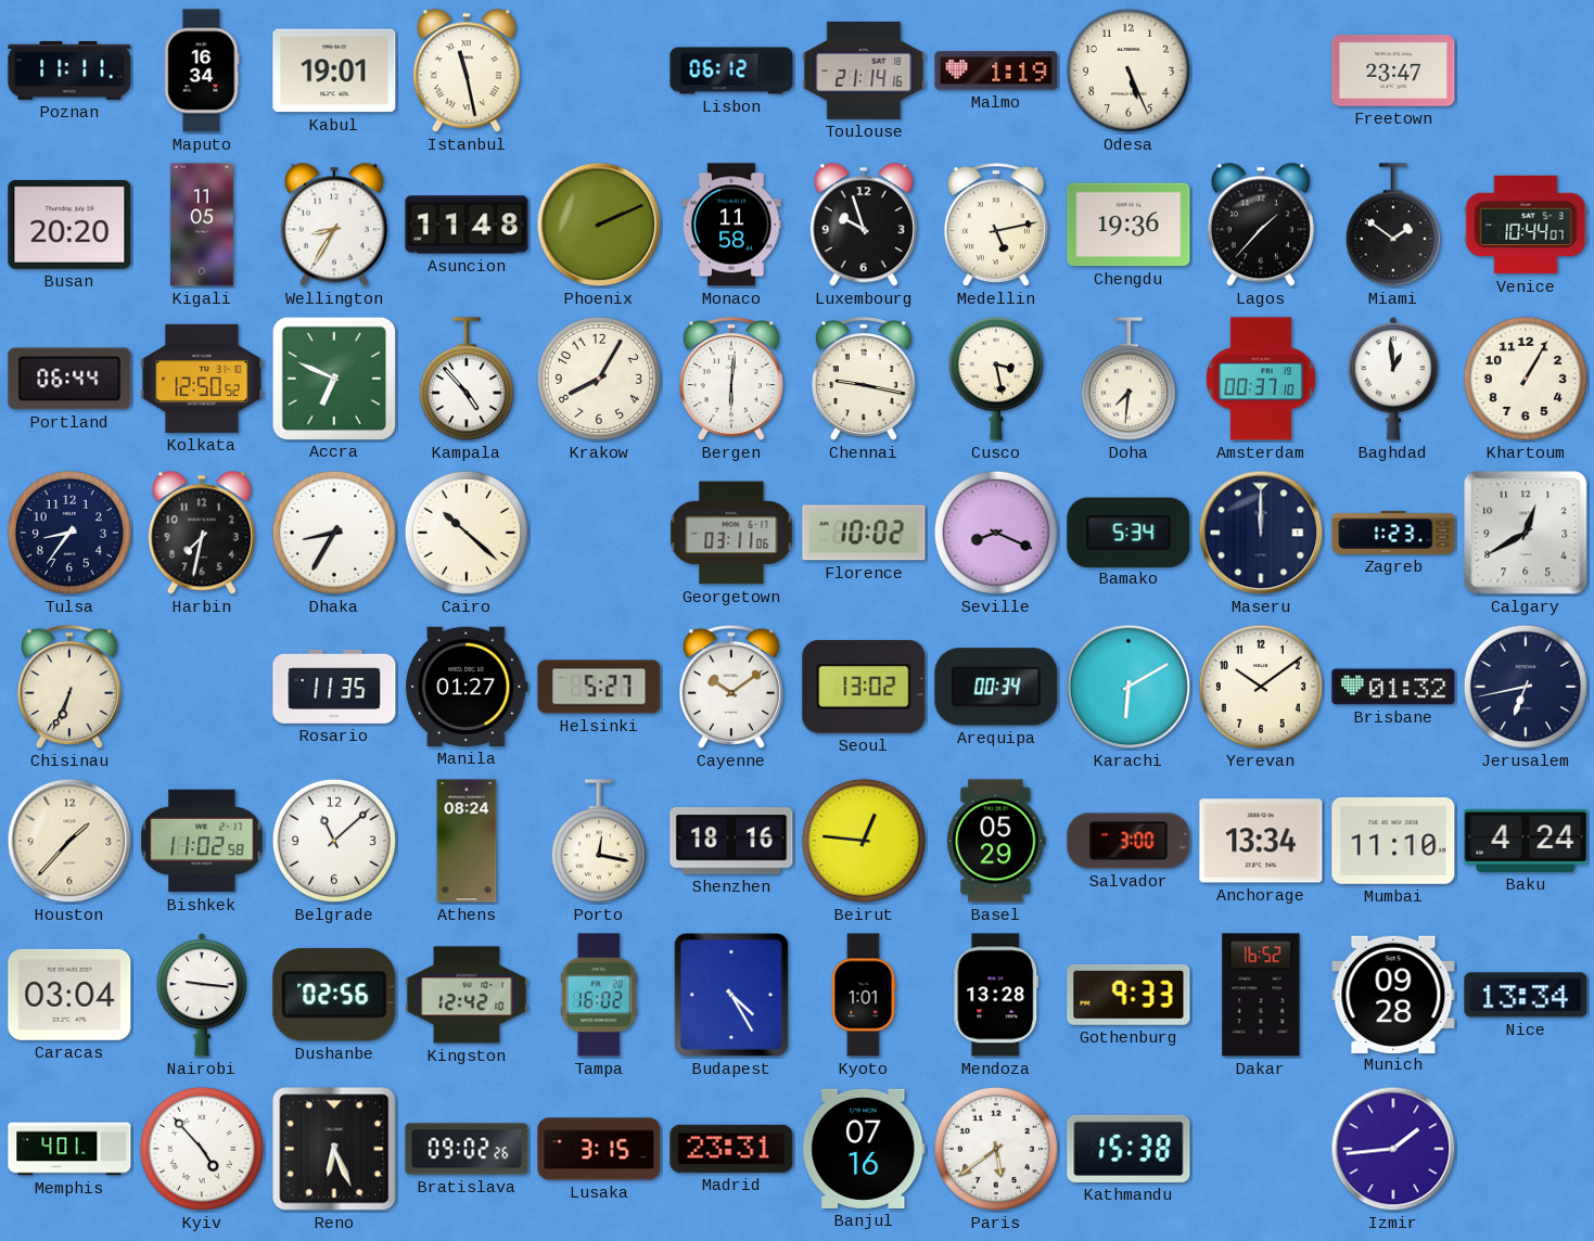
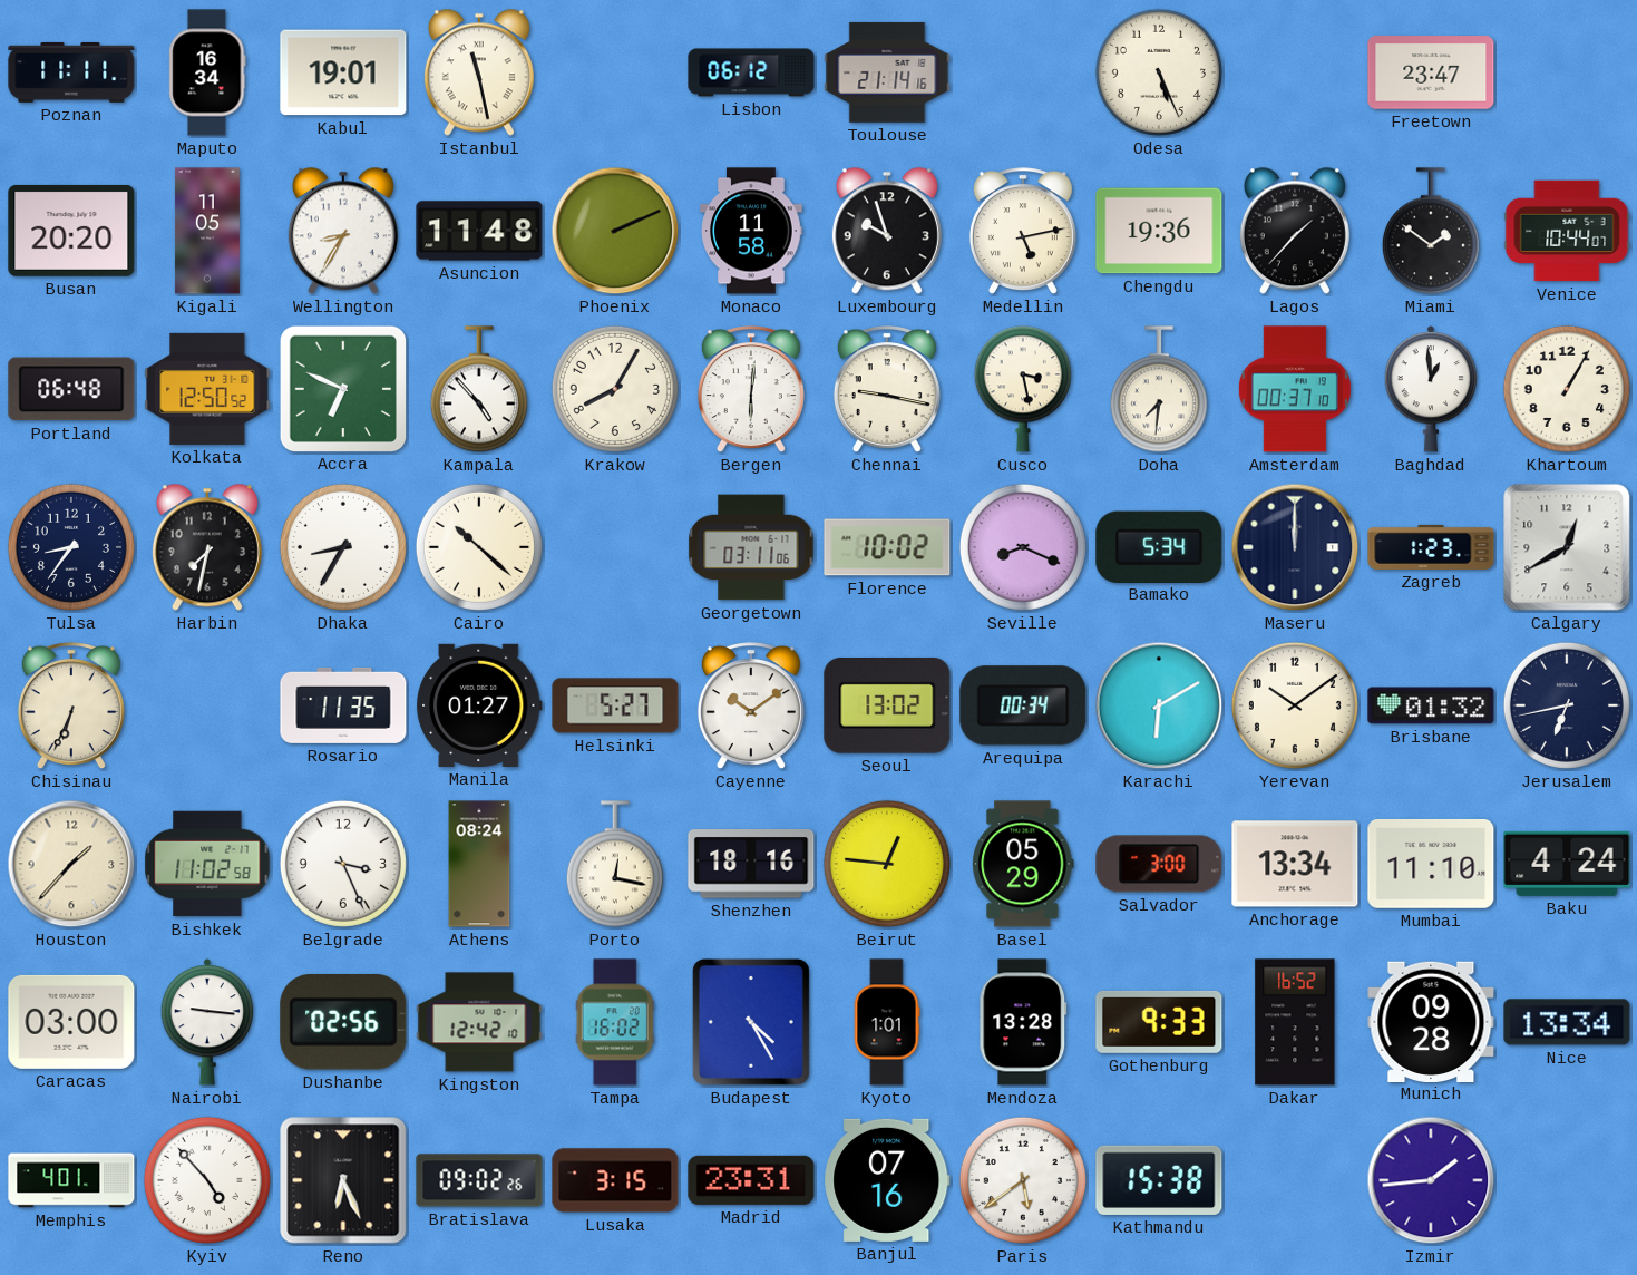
Malmo: 1:19 -> none
Portland: 06:44 -> 06:48
Belgrade: 11:08 -> 3:26
Caracas: 03:04 -> 03:00
